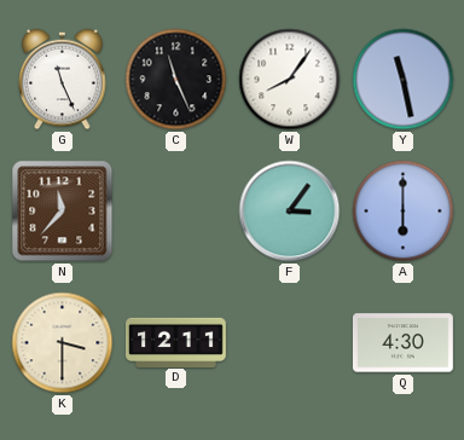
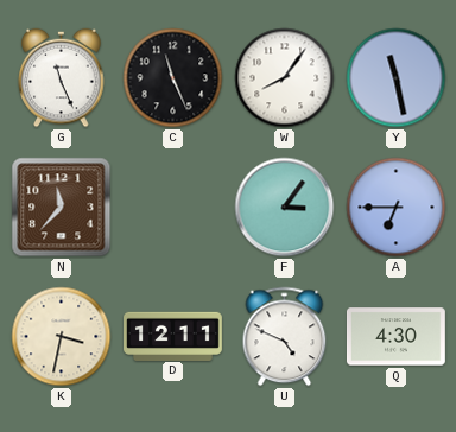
A: 6:00 -> 6:45
K: 3:30 -> 3:32
U: none -> 4:49
